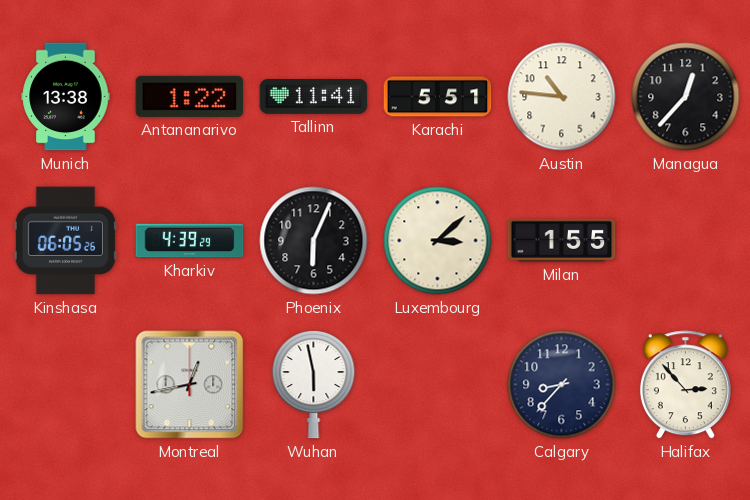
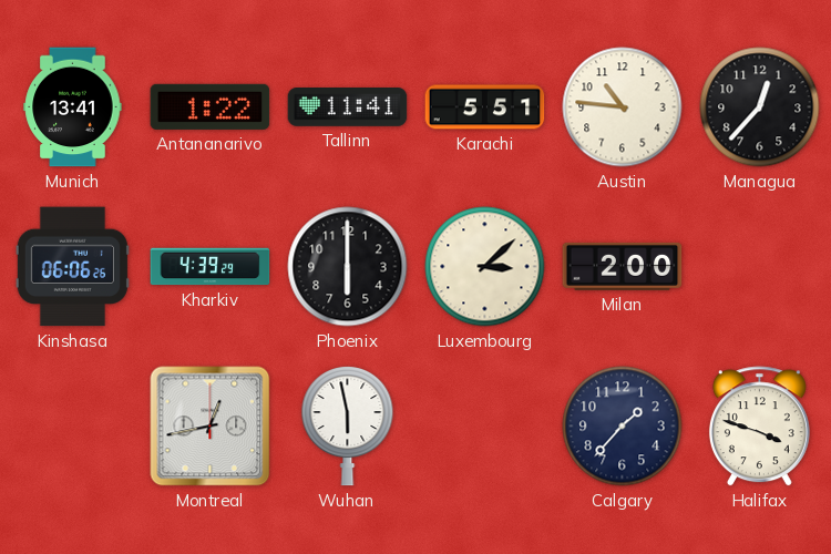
Munich: 13:38 -> 13:41
Kinshasa: 06:05 -> 06:06
Phoenix: 6:04 -> 6:00
Milan: 1:55 -> 2:00
Calgary: 8:37 -> 1:37
Halifax: 2:53 -> 3:48
